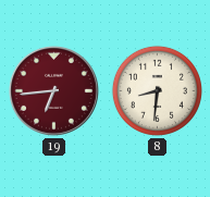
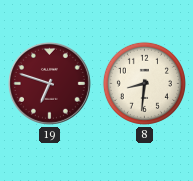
19: 6:44 -> 6:48
